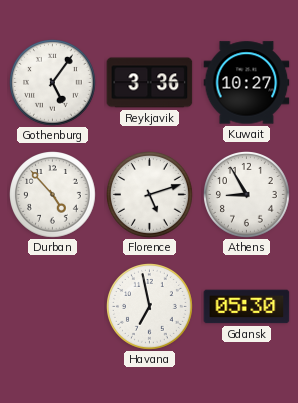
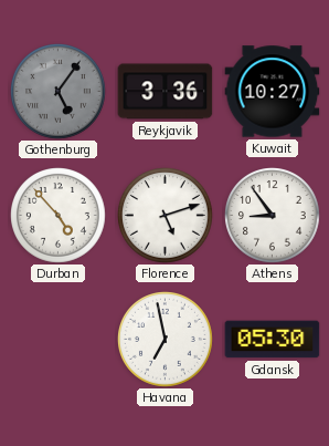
Gothenburg dial: white -> grey
Athens: 8:55 -> 8:54
